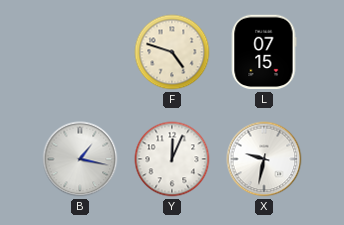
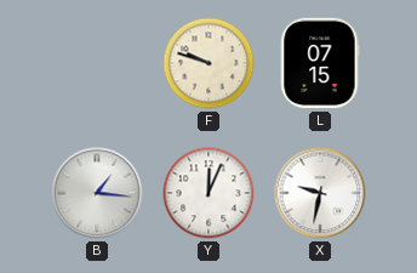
F: 4:48 -> 9:48
B: 1:17 -> 1:16
